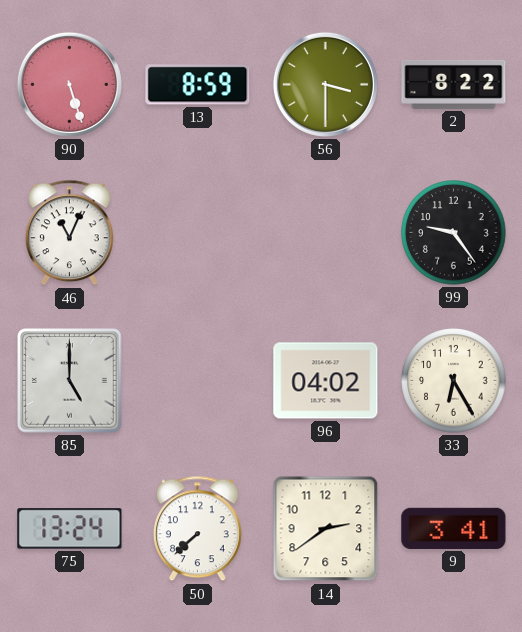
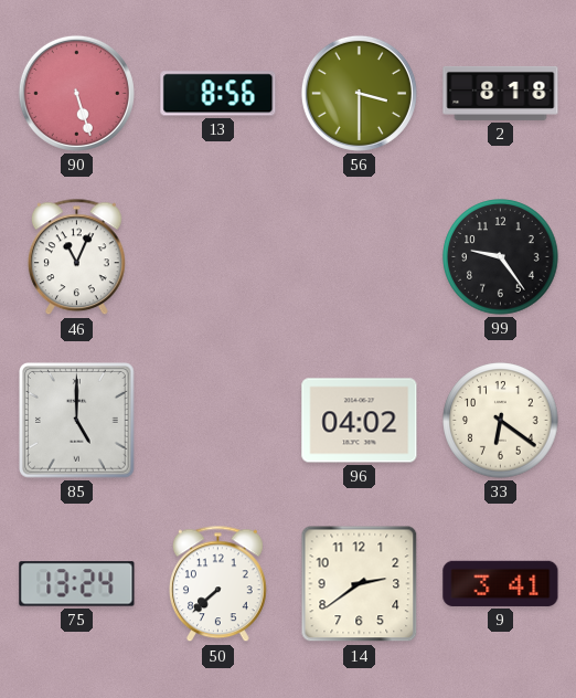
13: 8:59 -> 8:56
2: 8:22 -> 8:18
33: 6:25 -> 6:21
